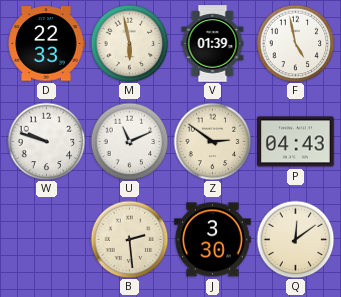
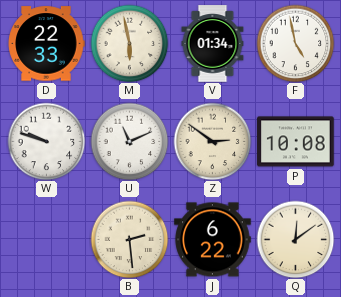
V: 01:39 -> 01:34
P: 04:43 -> 10:08
J: 3:30 -> 6:22
